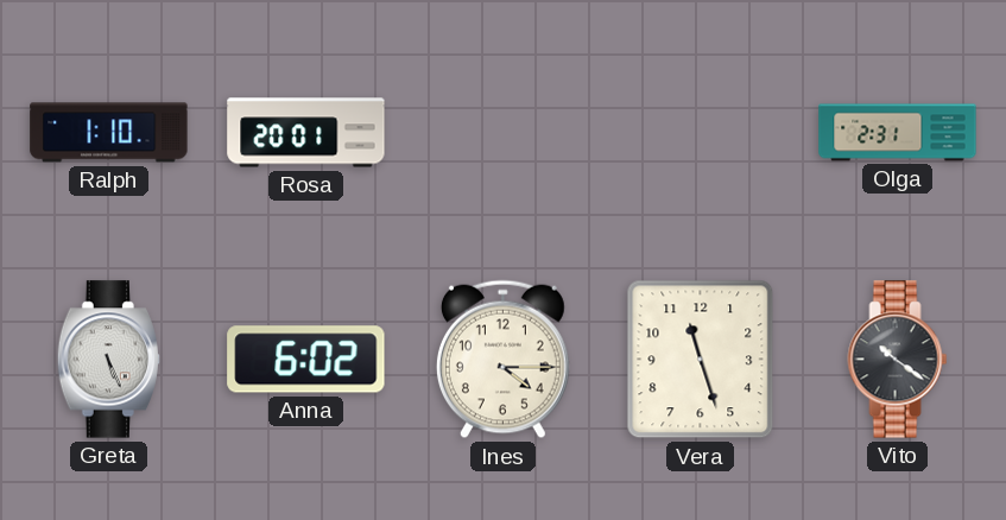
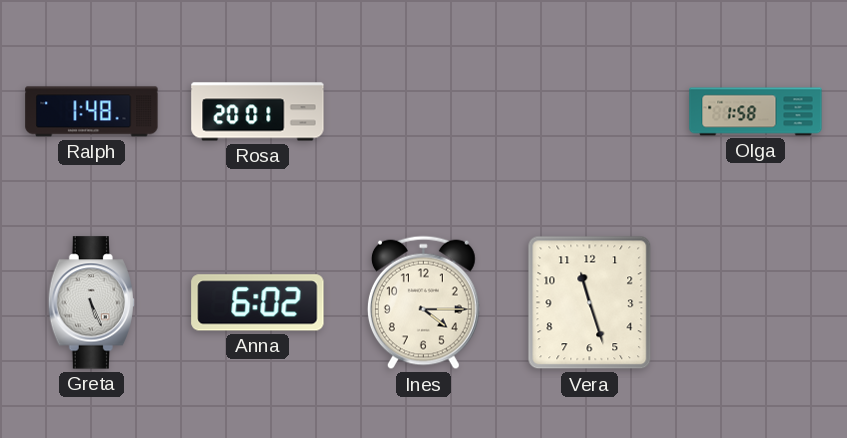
Ralph: 1:10 -> 1:48
Olga: 2:31 -> 1:58
Vito: 10:21 -> none
